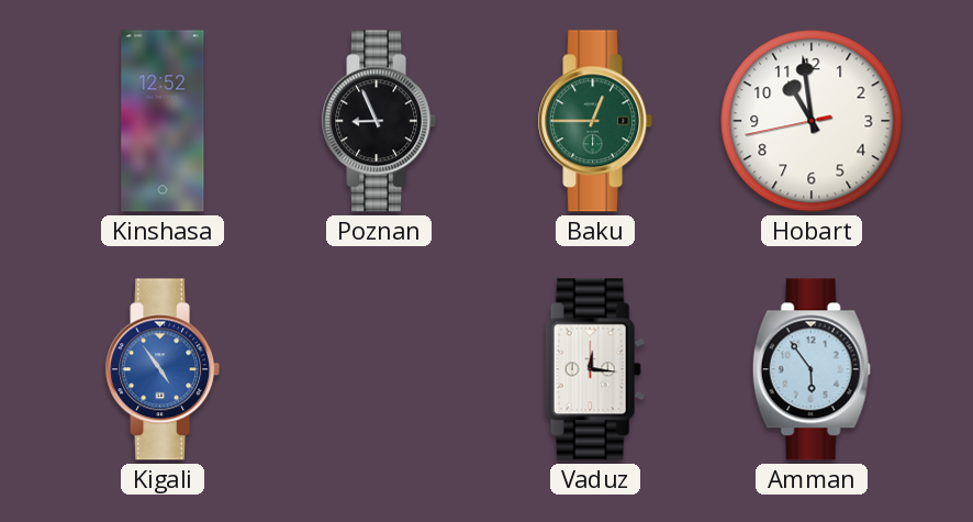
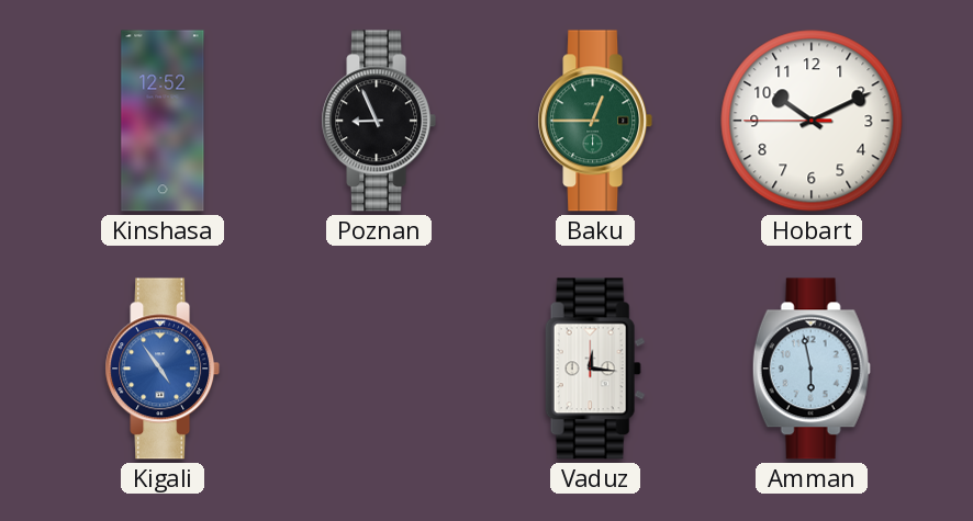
Hobart: 10:58 -> 10:10
Amman: 5:54 -> 5:58
